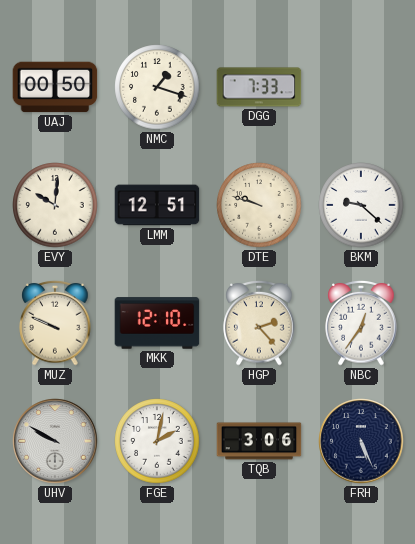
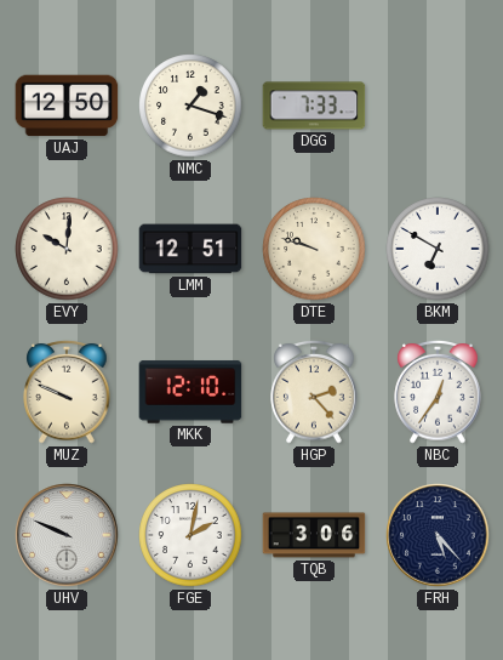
UAJ: 00:50 -> 12:50
BKM: 9:22 -> 6:50
UHV: 9:50 -> 9:49
FRH: 5:26 -> 5:23
